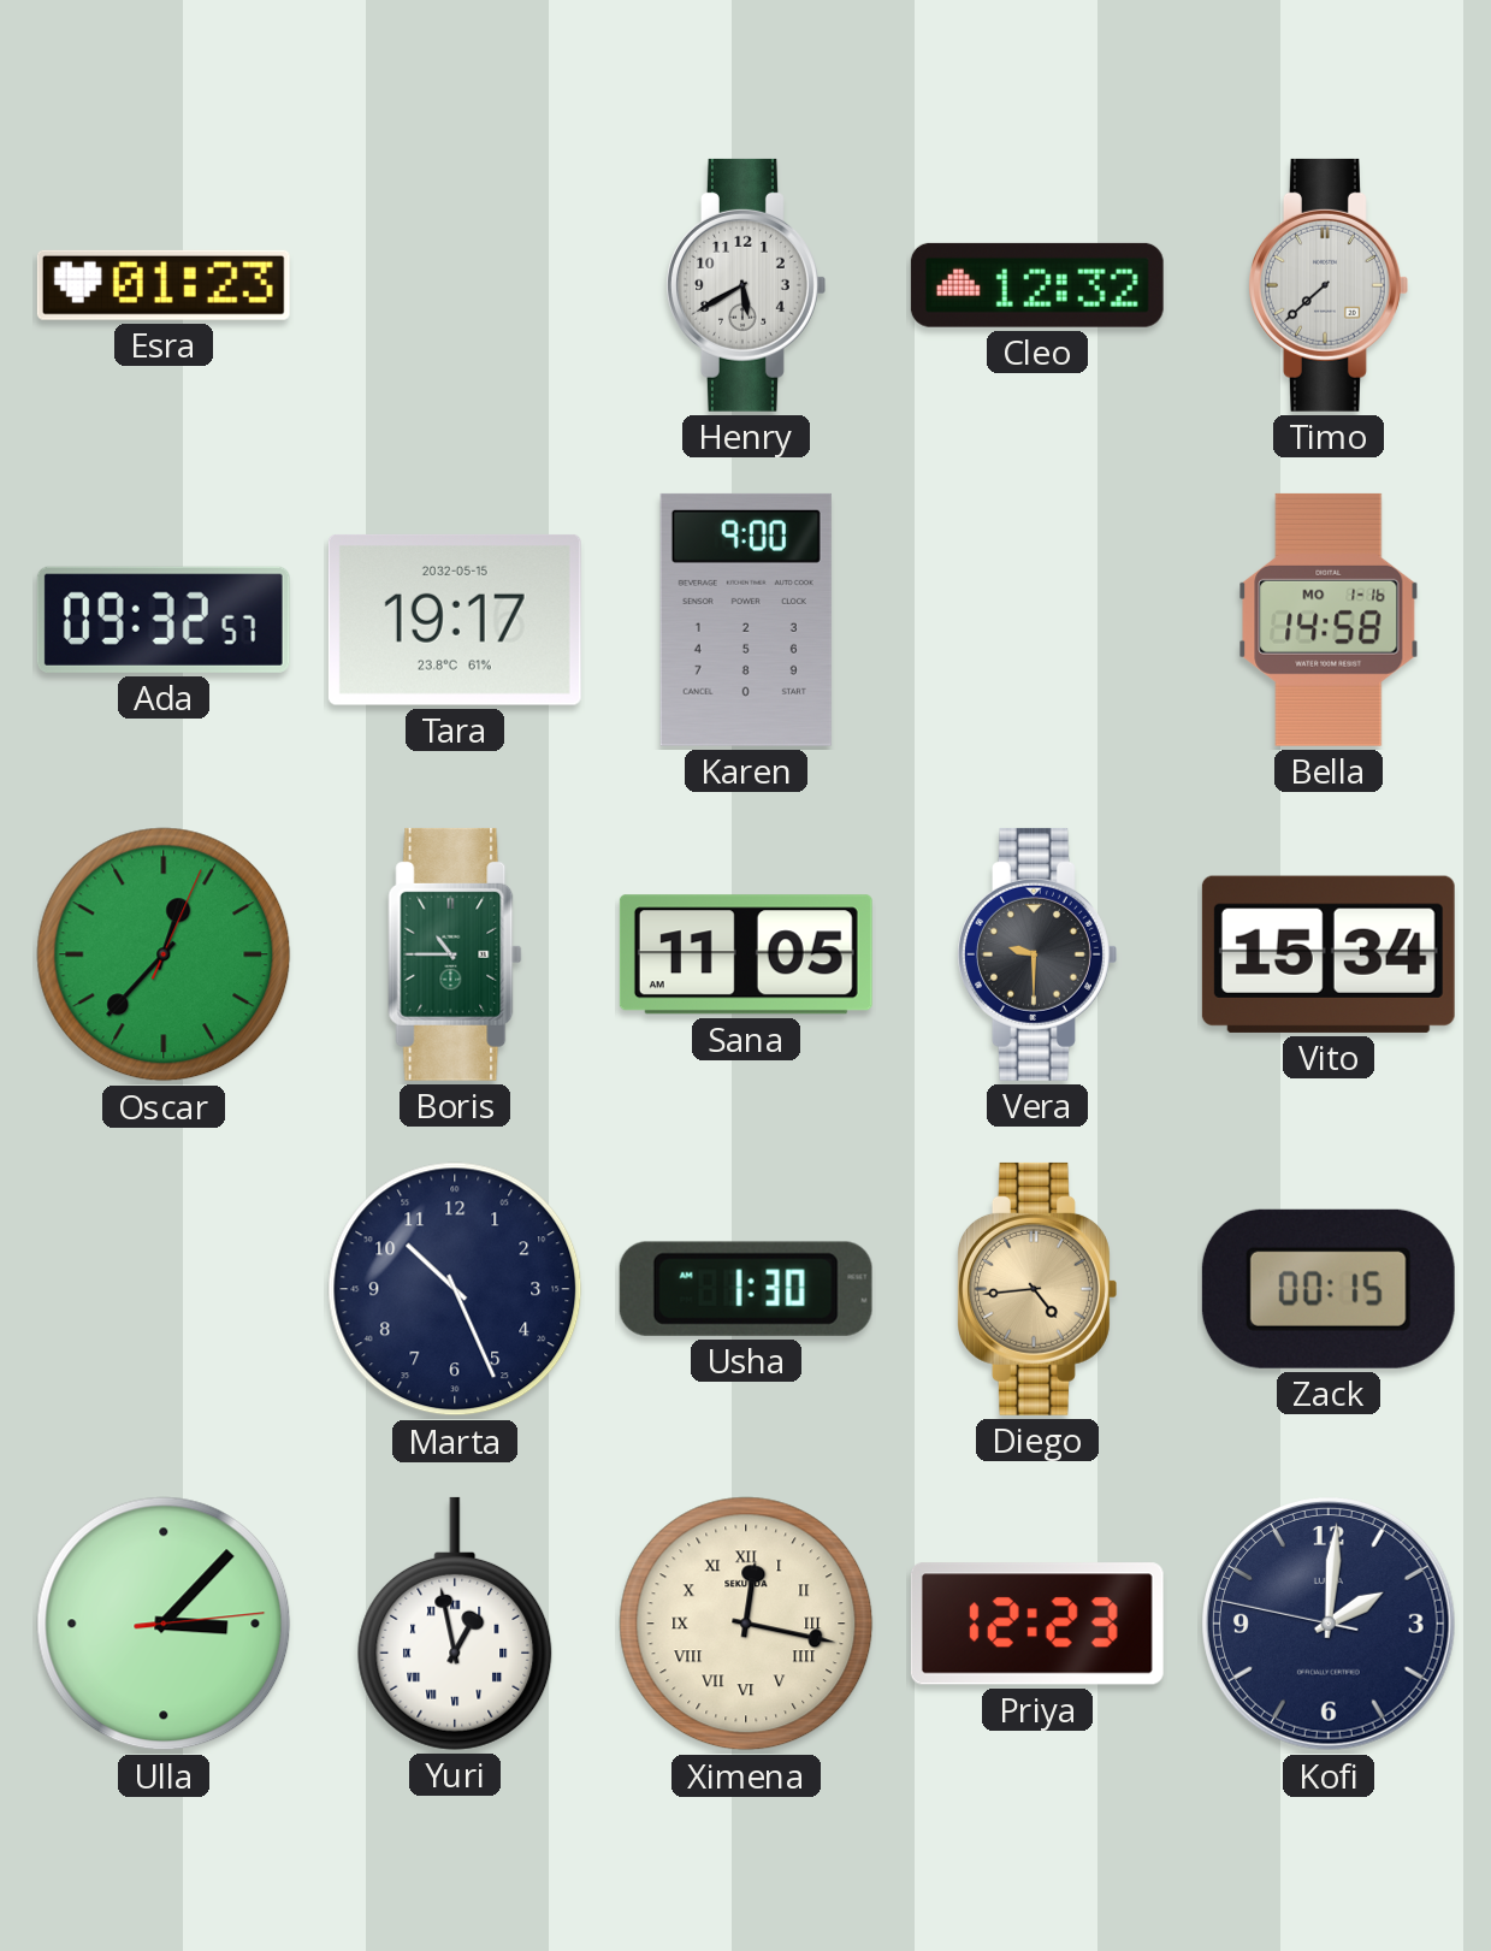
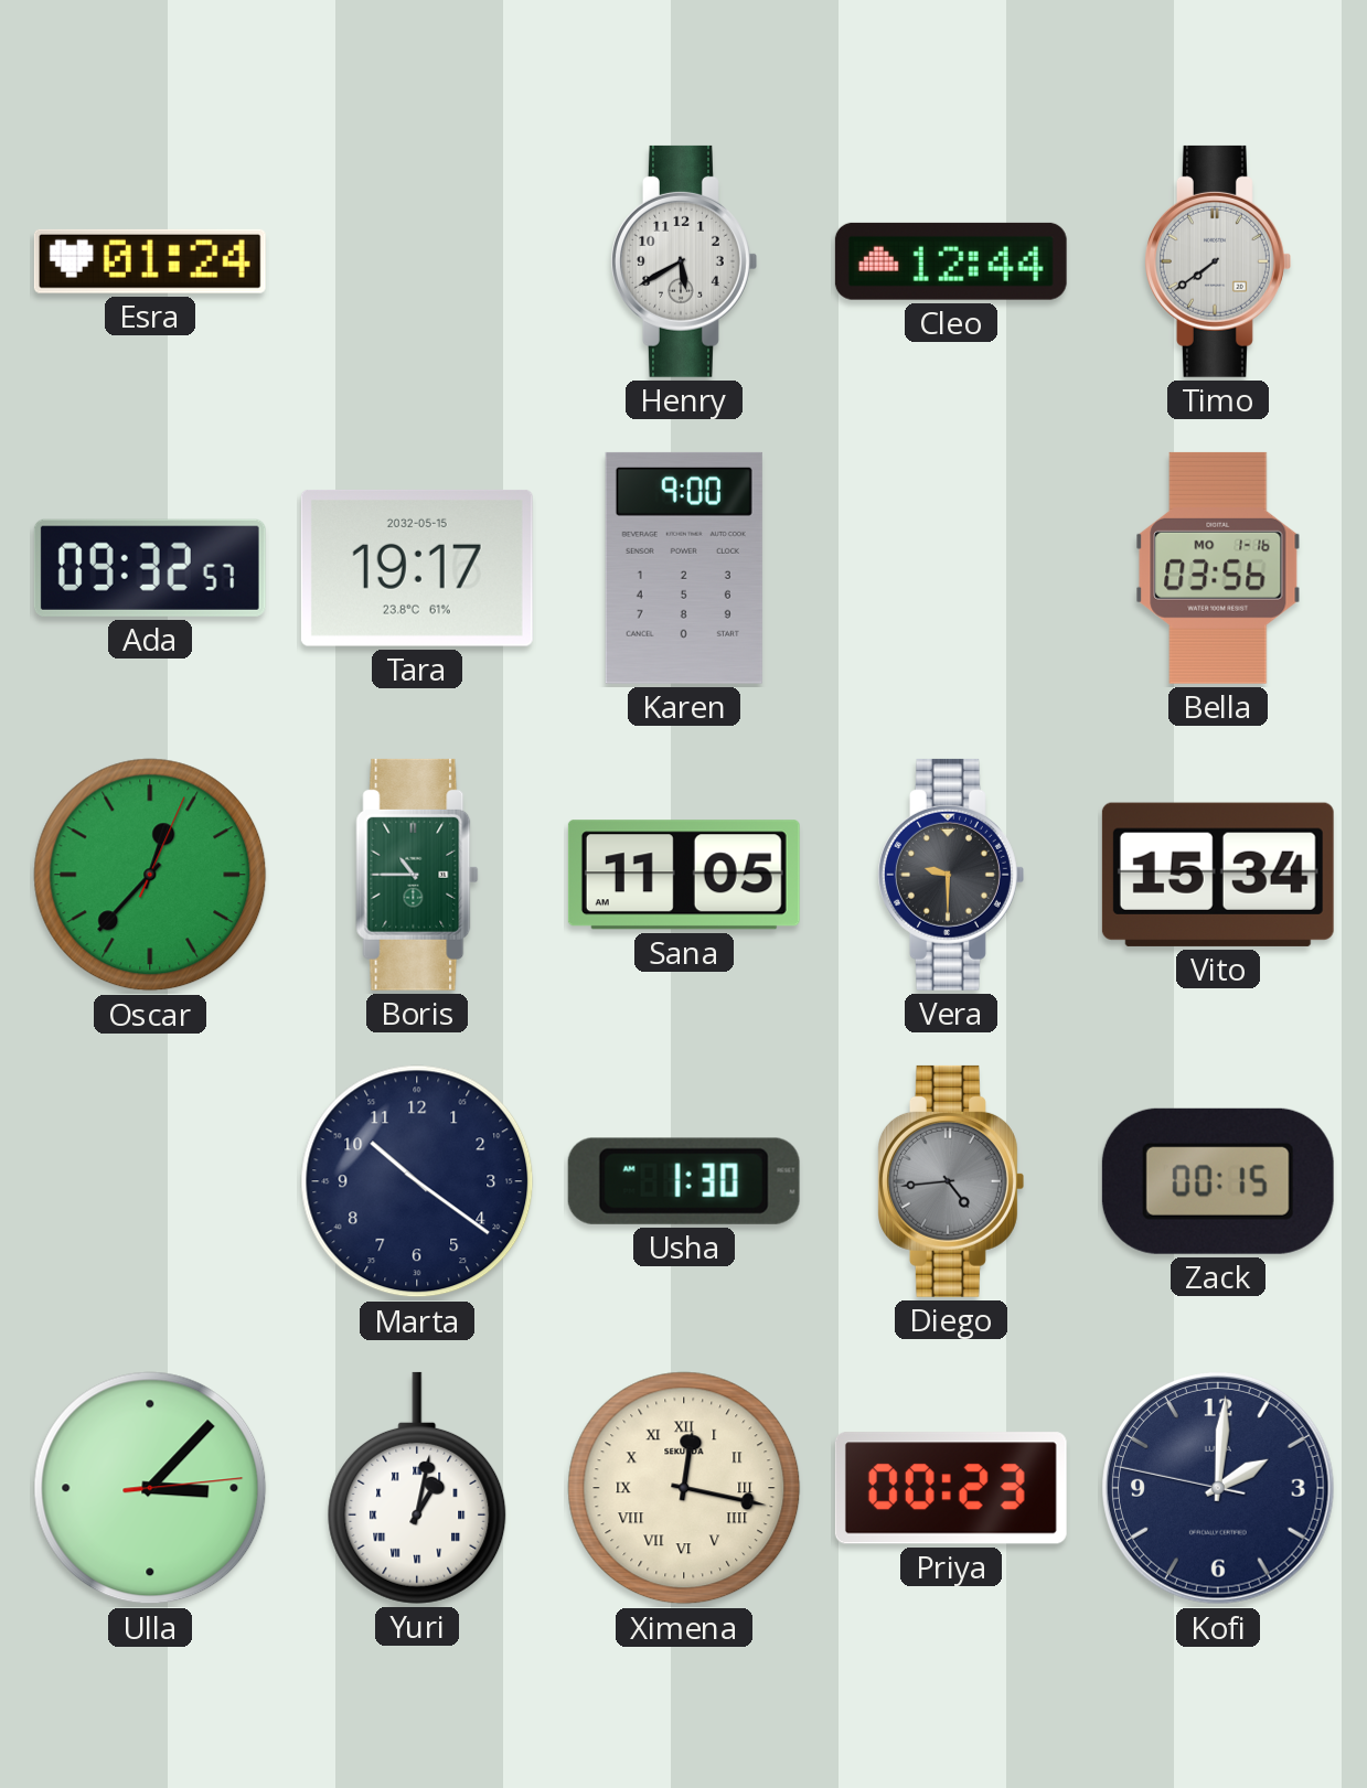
Esra: 01:23 -> 01:24
Cleo: 12:32 -> 12:44
Timo: 7:38 -> 7:39
Bella: 14:58 -> 03:56
Marta: 10:26 -> 10:21
Diego dial: champagne -> grey
Yuri: 12:58 -> 1:02
Priya: 12:23 -> 00:23
